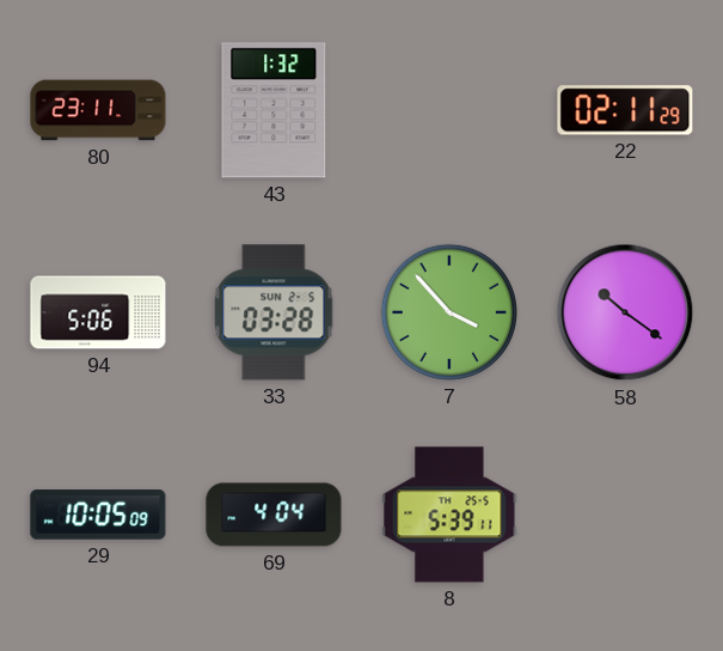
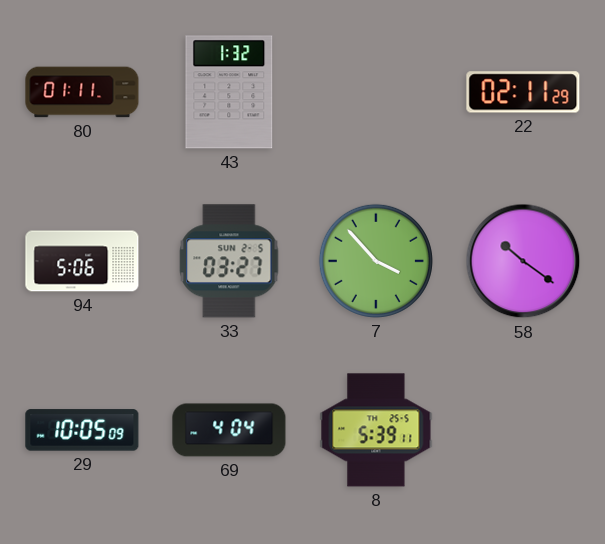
80: 23:11 -> 01:11
33: 03:28 -> 03:27
